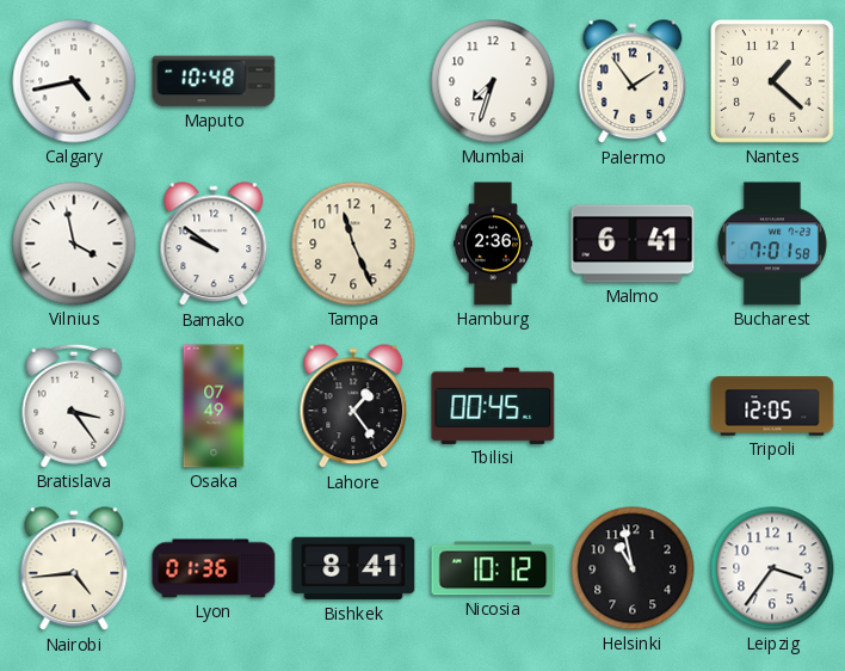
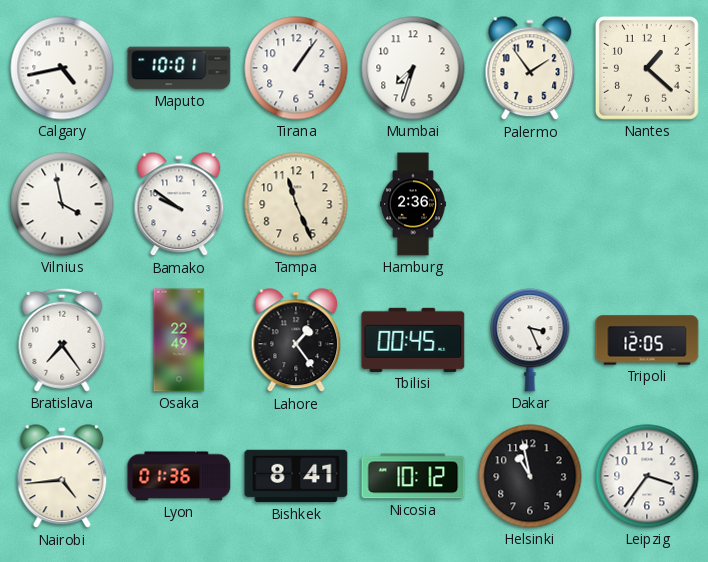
Maputo: 10:48 -> 10:01
Tirana: none -> 1:06
Malmo: 6:41 -> none
Bucharest: 7:01 -> none
Bratislava: 3:24 -> 7:24
Osaka: 07:49 -> 22:49
Dakar: none -> 3:26
